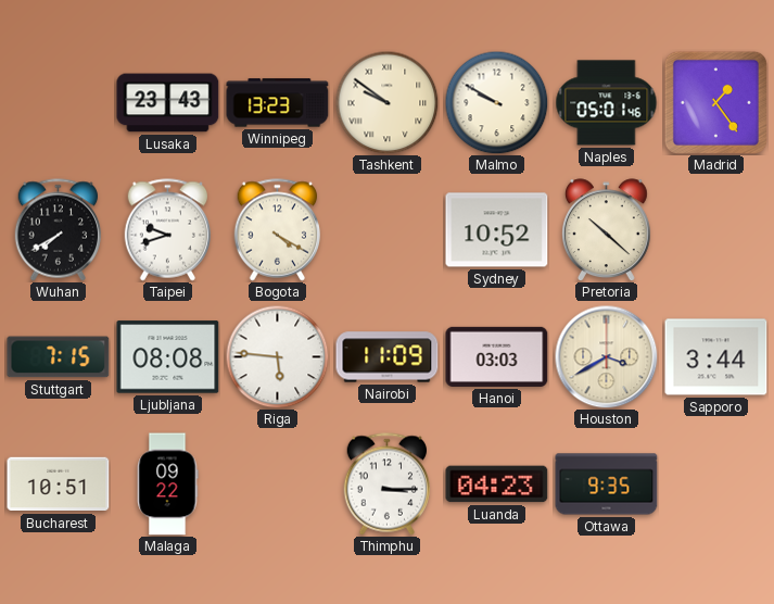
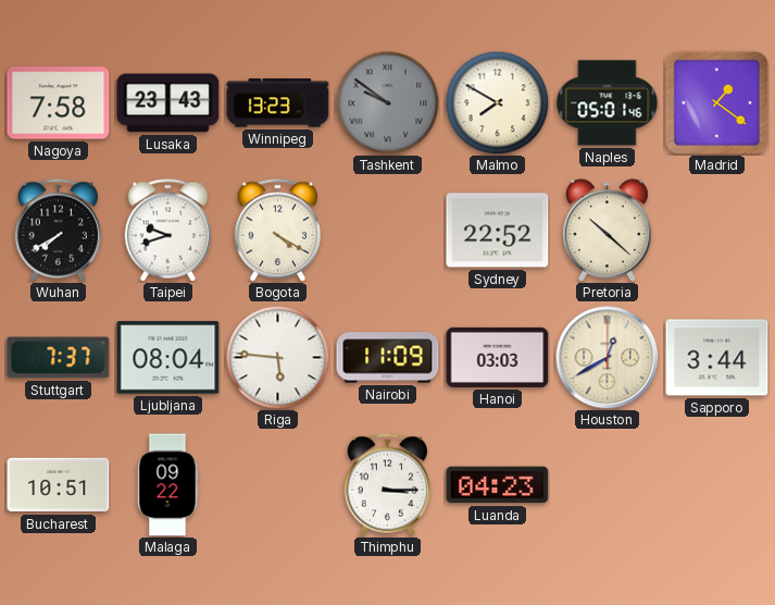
Nagoya: none -> 7:58
Tashkent dial: cream -> grey
Malmo: 9:50 -> 7:50
Madrid: 1:24 -> 1:21
Sydney: 10:52 -> 22:52
Stuttgart: 7:15 -> 7:37
Ljubljana: 08:08 -> 08:04
Houston: 3:40 -> 12:40
Ottawa: 9:35 -> none
